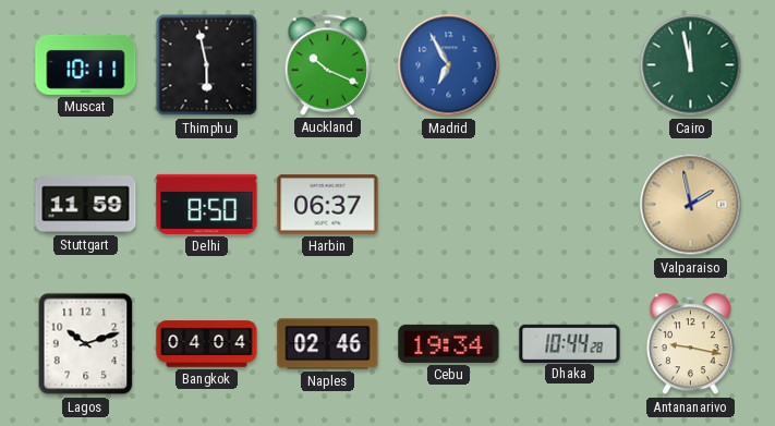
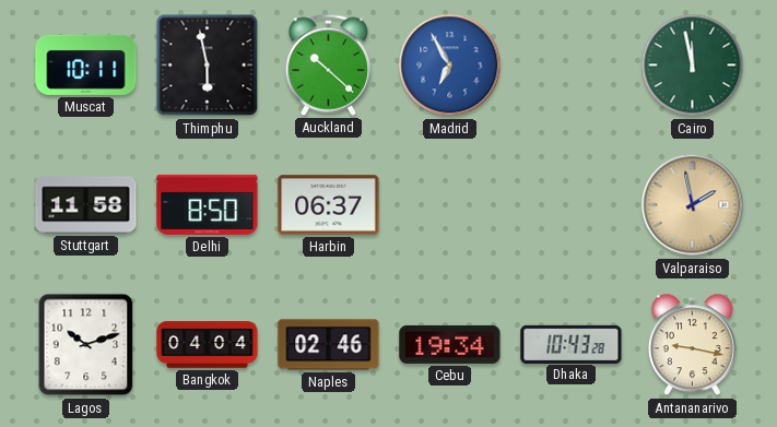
Auckland: 10:19 -> 10:22
Stuttgart: 11:59 -> 11:58
Dhaka: 10:44 -> 10:43
